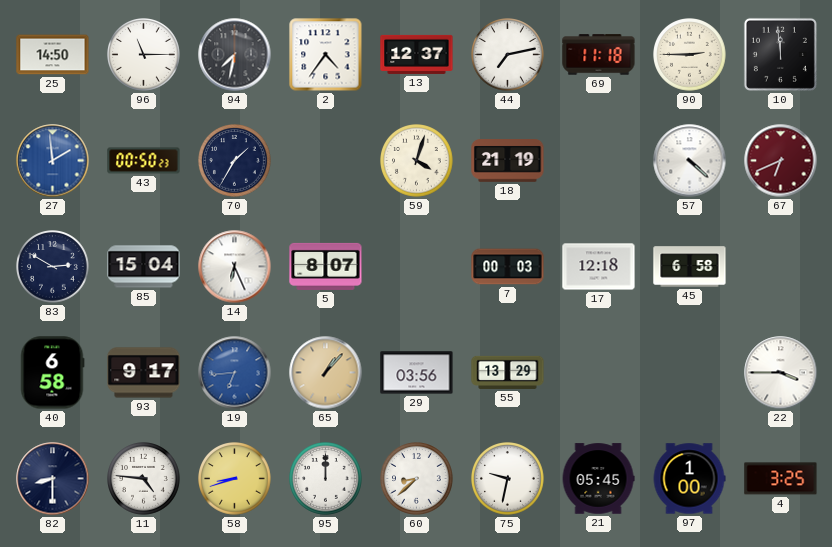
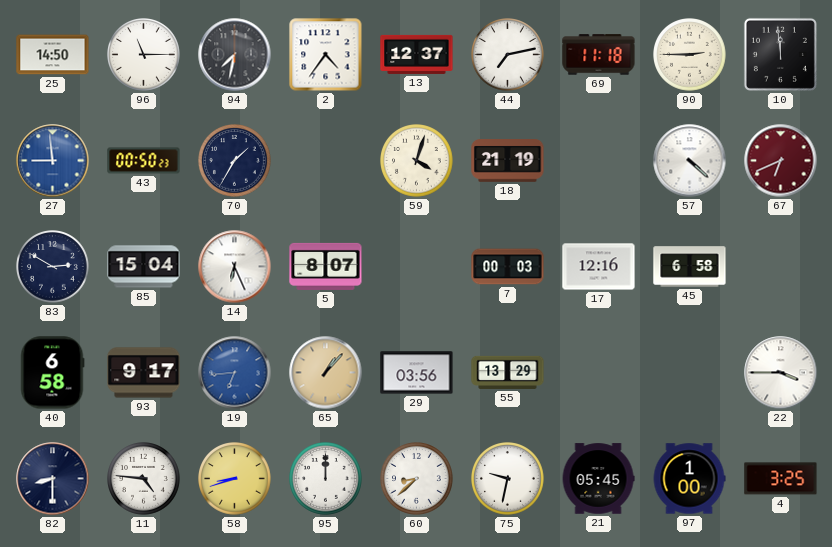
27: 1:59 -> 8:59
17: 12:18 -> 12:16
